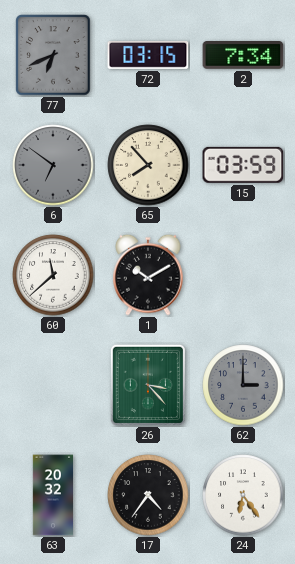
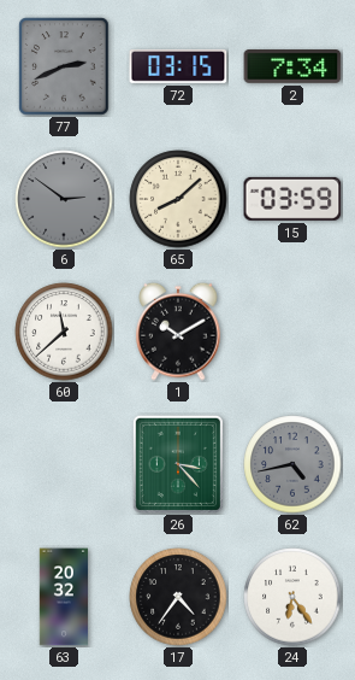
77: 6:41 -> 2:41
6: 6:51 -> 2:51
65: 7:53 -> 8:08
62: 3:00 -> 4:43
